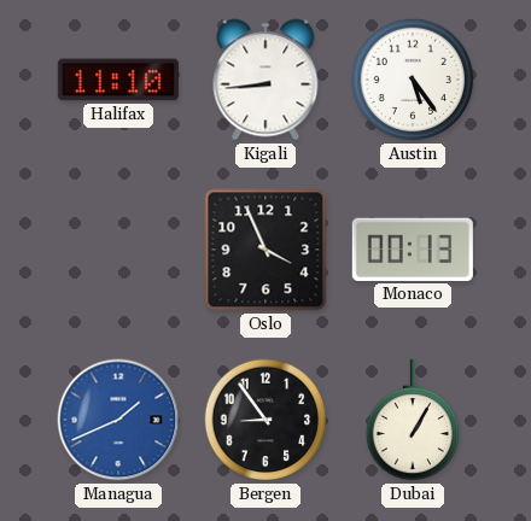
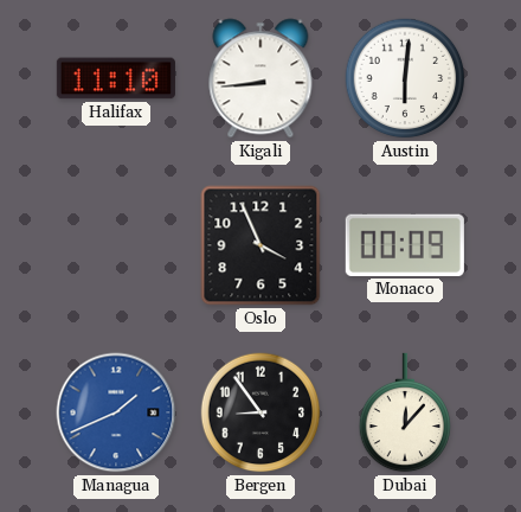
Austin: 5:24 -> 6:01
Monaco: 00:13 -> 00:09
Dubai: 1:05 -> 12:07
